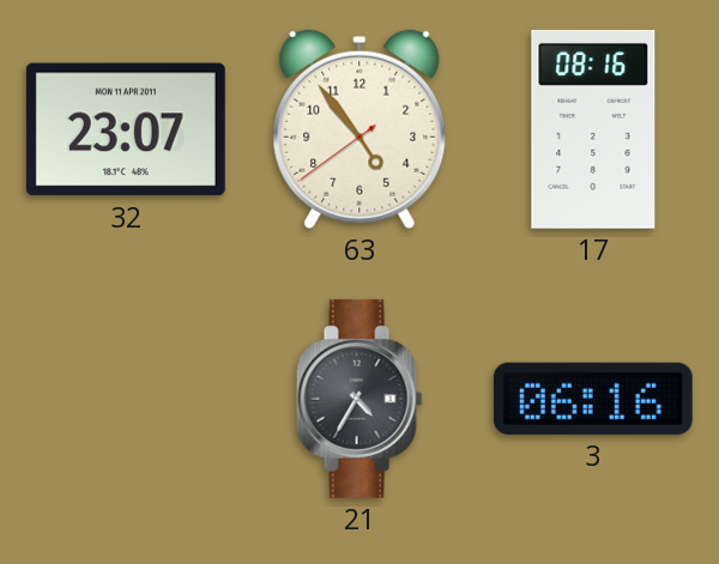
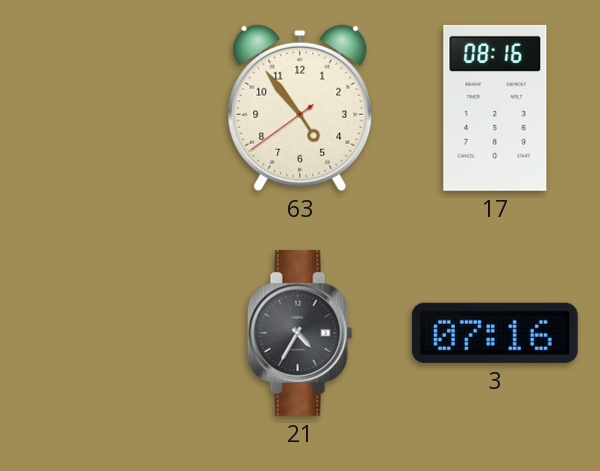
32: 23:07 -> none
3: 06:16 -> 07:16
